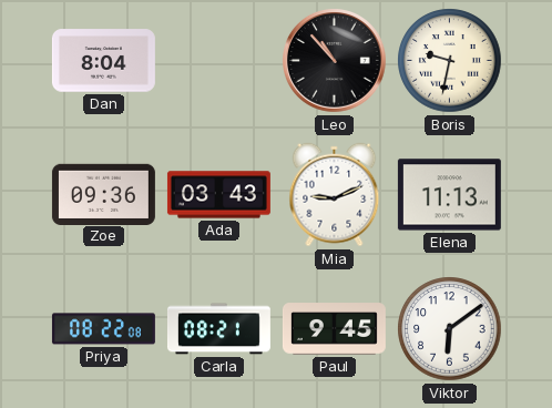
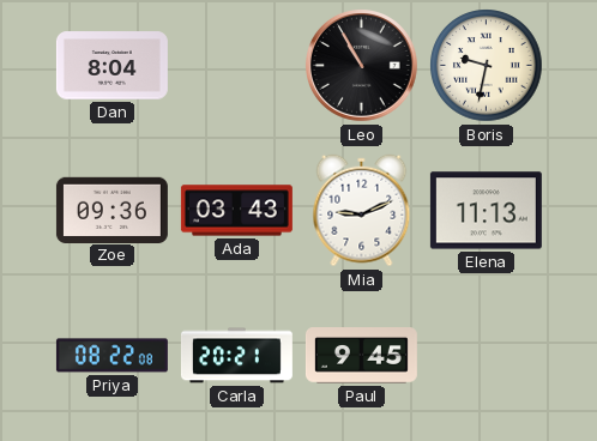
Leo: 10:53 -> 10:55
Carla: 08:21 -> 20:21
Viktor: 6:09 -> none
